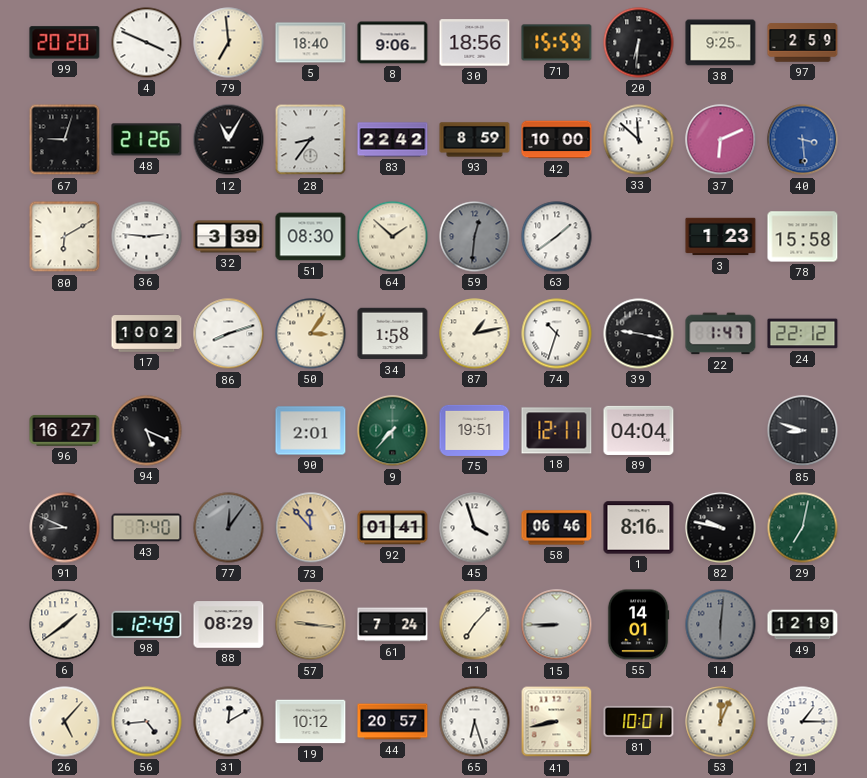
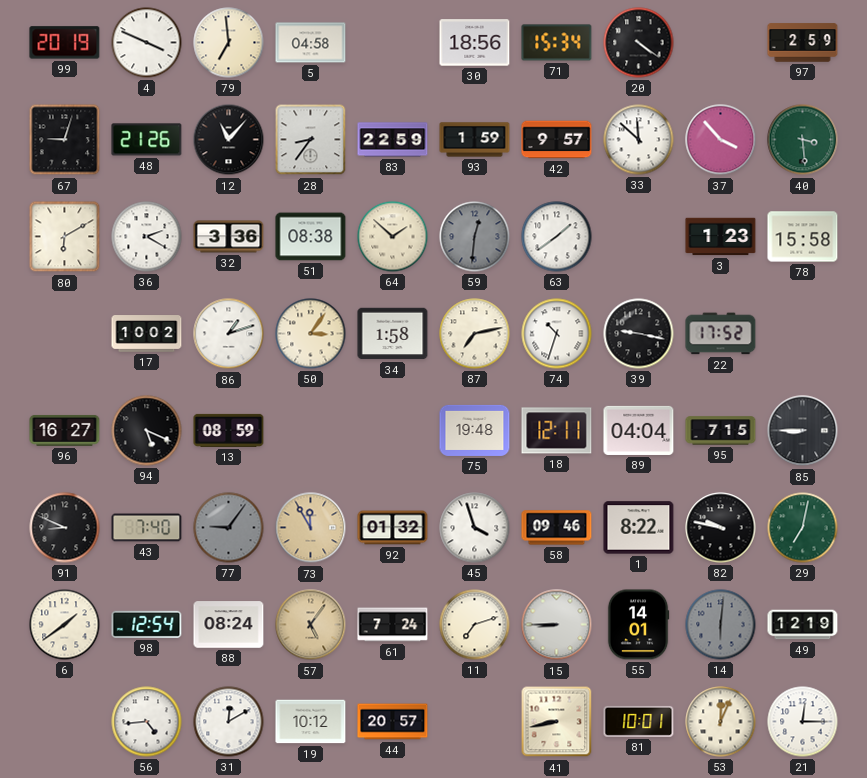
99: 20:20 -> 20:19
5: 18:40 -> 04:58
8: 9:06 -> none
71: 15:59 -> 15:34
20: 6:31 -> 4:21
38: 9:25 -> none
12: 11:05 -> 11:07
83: 22:42 -> 22:59
93: 8:59 -> 1:59
42: 10:00 -> 9:57
37: 6:11 -> 3:53
40 dial: blue -> green
36: 2:46 -> 2:20
32: 3:39 -> 3:36
51: 08:30 -> 08:38
86: 8:12 -> 1:12
87: 1:13 -> 7:13
22: 1:47 -> 17:52
24: 22:12 -> none
13: none -> 08:59
90: 2:01 -> none
9: 7:37 -> none
75: 19:51 -> 19:48
95: none -> 7:15
85: 8:48 -> 8:45
77: 12:06 -> 9:06
73: 11:53 -> 11:55
92: 01:41 -> 01:32
58: 06:46 -> 09:46
1: 8:16 -> 8:22
98: 12:49 -> 12:54
88: 08:29 -> 08:24
57: 9:16 -> 5:06
11: 7:07 -> 7:12
26: 5:07 -> none
65: 6:27 -> none
21: 1:15 -> 12:15
